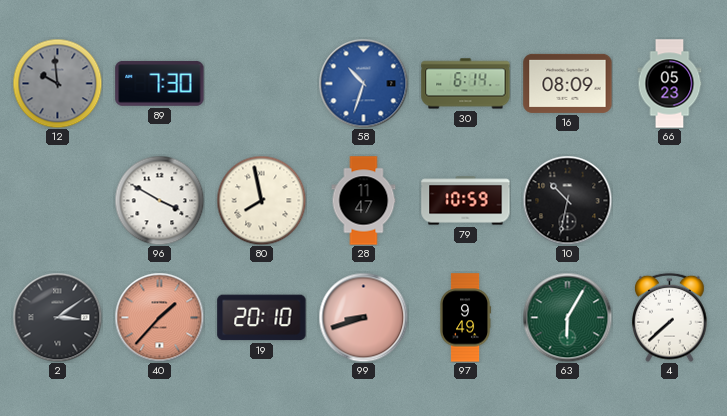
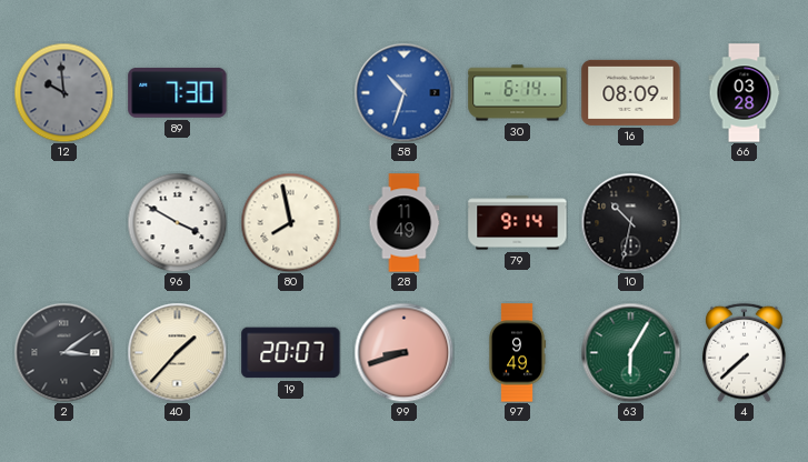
66: 05:23 -> 03:28
28: 11:47 -> 11:49
79: 10:59 -> 9:14
40 dial: salmon -> cream
19: 20:10 -> 20:07
